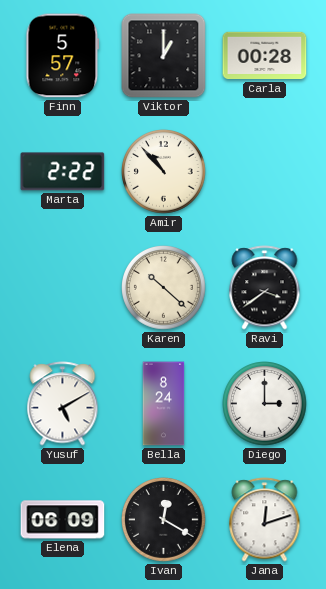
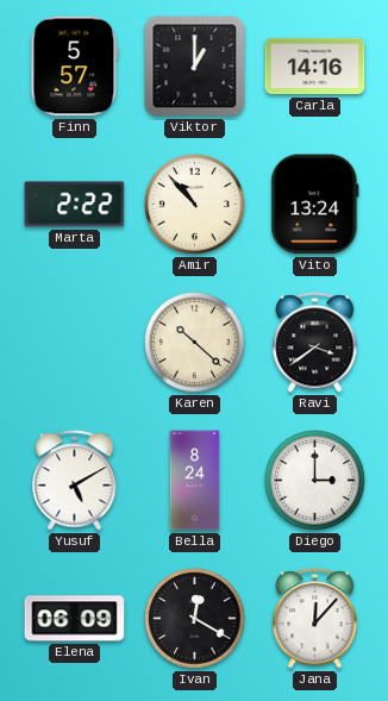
Carla: 00:28 -> 14:16
Vito: none -> 13:24
Jana: 12:12 -> 12:07
